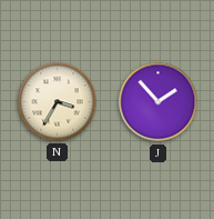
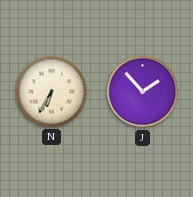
N: 3:35 -> 6:35
